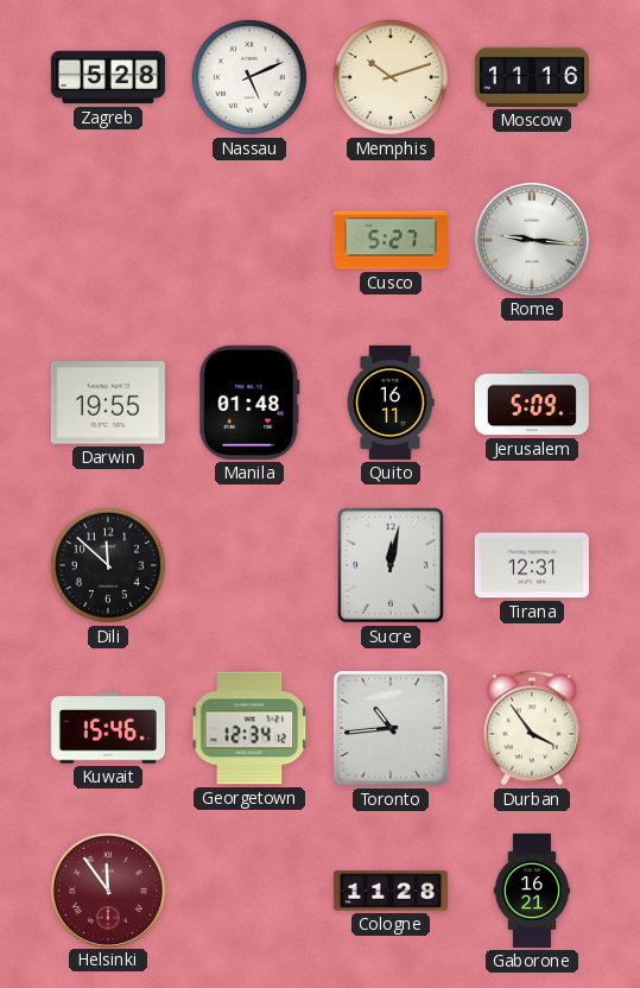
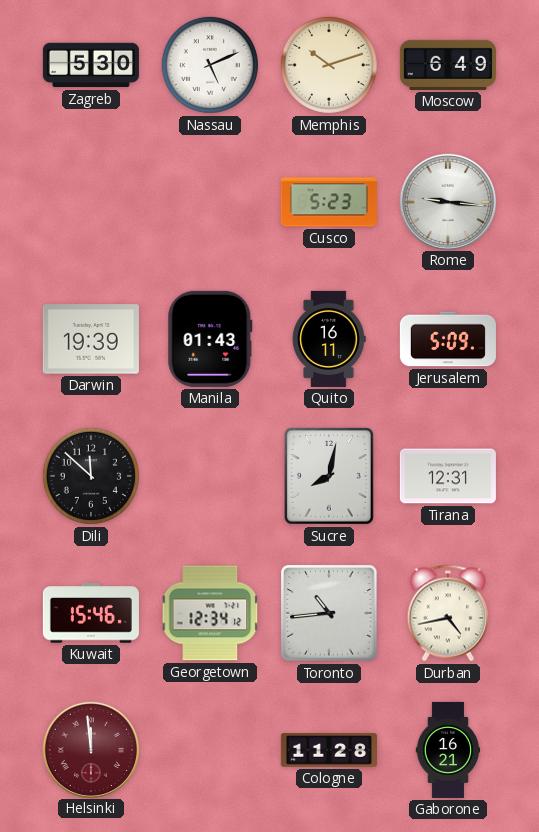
Zagreb: 5:28 -> 5:30
Moscow: 11:16 -> 6:49
Cusco: 5:27 -> 5:23
Darwin: 19:55 -> 19:39
Manila: 01:48 -> 01:43
Sucre: 12:02 -> 8:02
Durban: 3:54 -> 4:43
Helsinki: 11:54 -> 11:59
